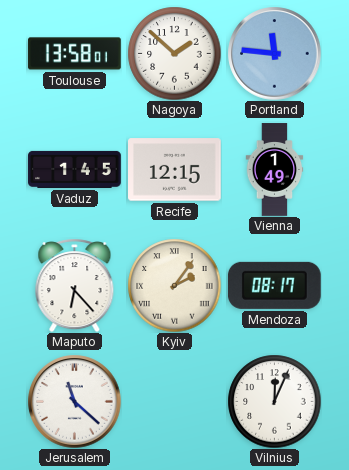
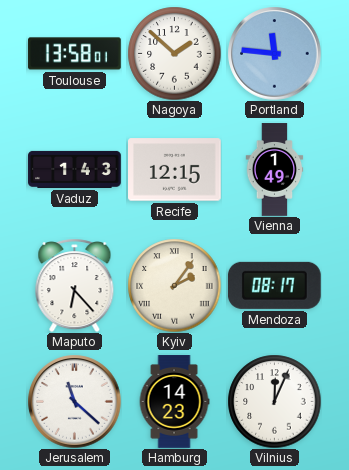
Vaduz: 1:45 -> 1:43
Hamburg: none -> 14:23
